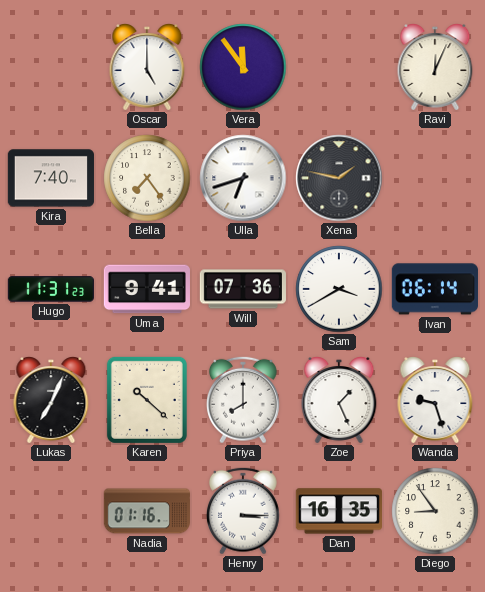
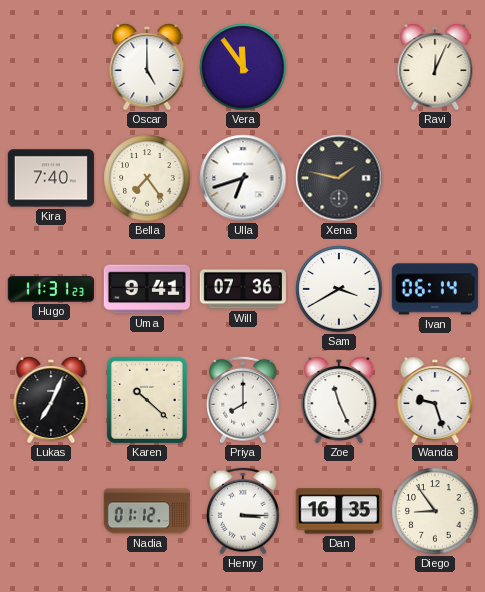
Zoe: 1:26 -> 11:26
Nadia: 01:16 -> 01:12
